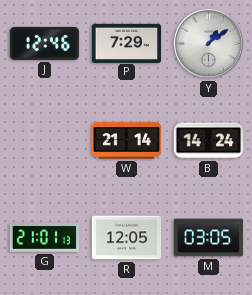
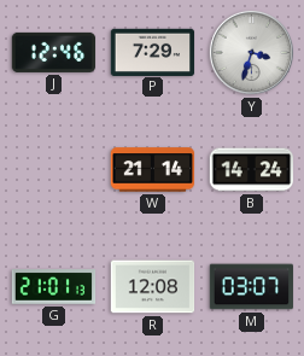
Y: 1:09 -> 3:33
R: 12:05 -> 12:08
M: 03:05 -> 03:07
